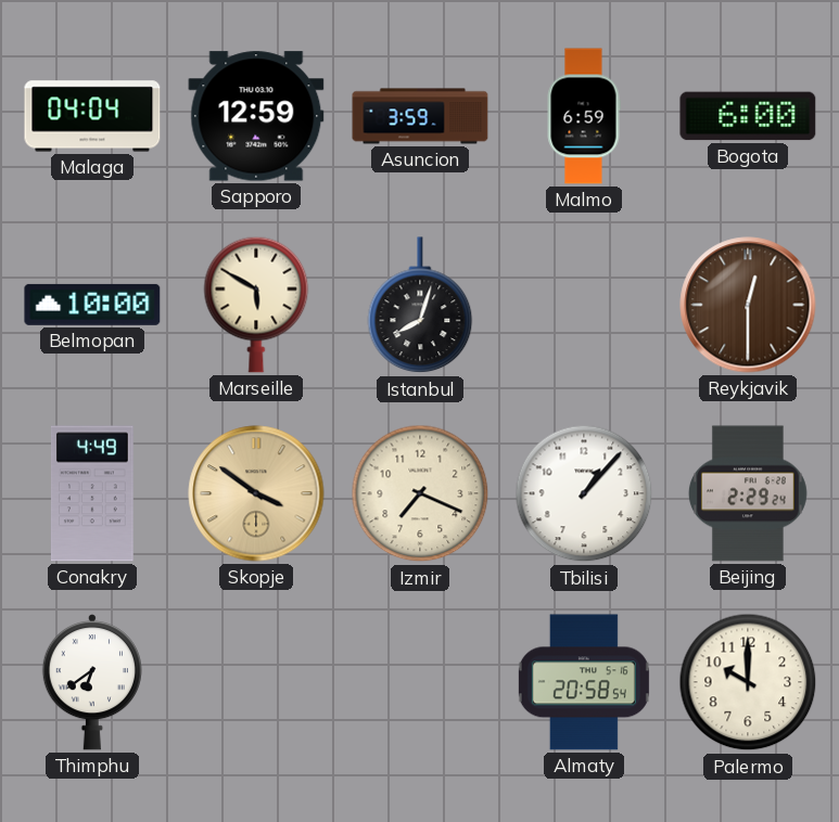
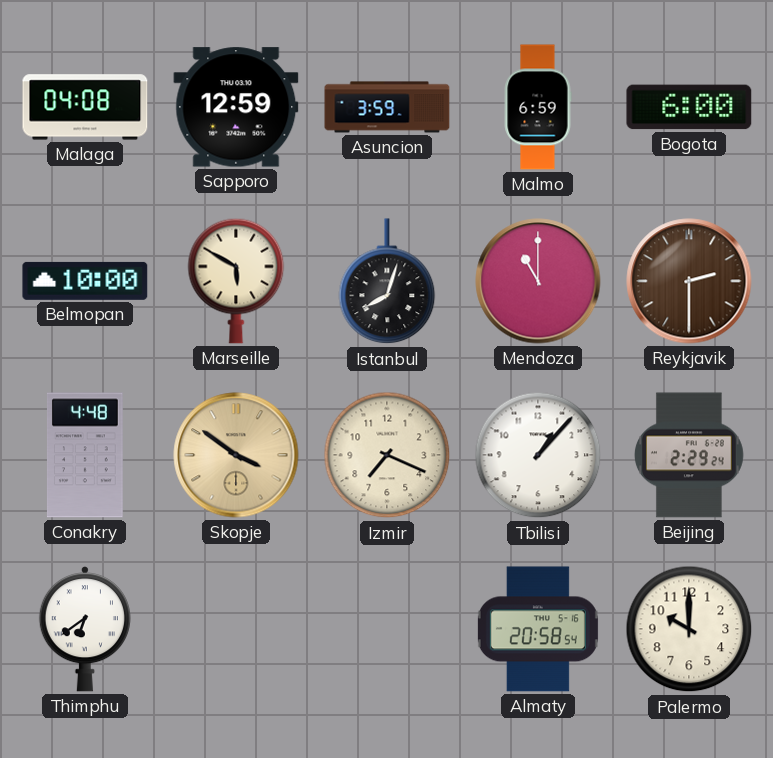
Malaga: 04:04 -> 04:08
Mendoza: none -> 11:00
Reykjavik: 12:30 -> 2:30
Conakry: 4:49 -> 4:48
